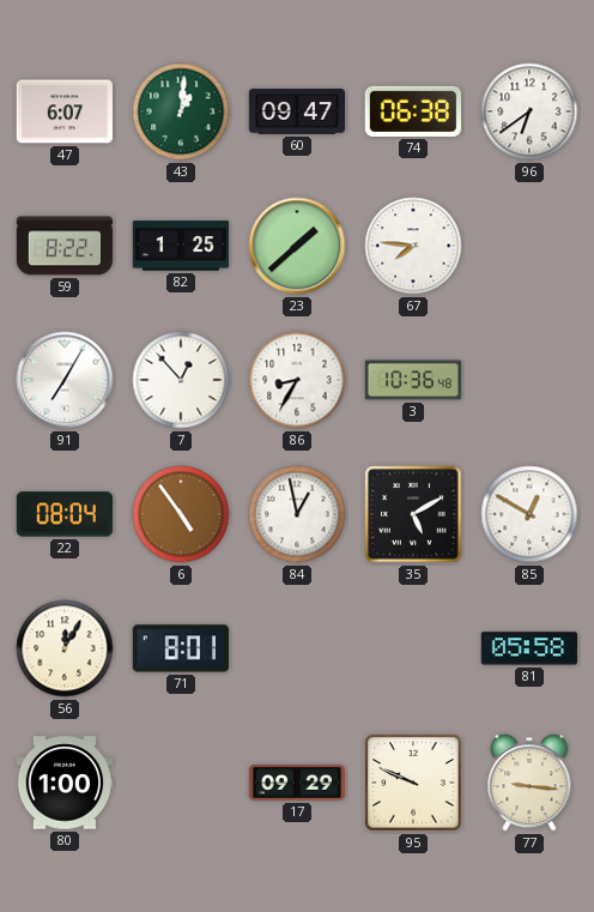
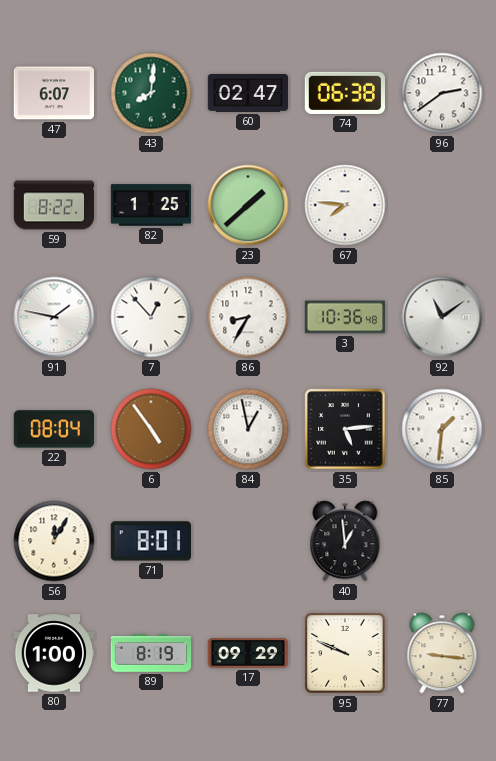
43: 1:01 -> 8:01
60: 09:47 -> 02:47
96: 6:39 -> 2:39
91: 7:05 -> 1:47
92: none -> 11:09
35: 5:10 -> 5:14
85: 12:50 -> 1:31
40: none -> 12:59
81: 05:58 -> none
89: none -> 8:19
